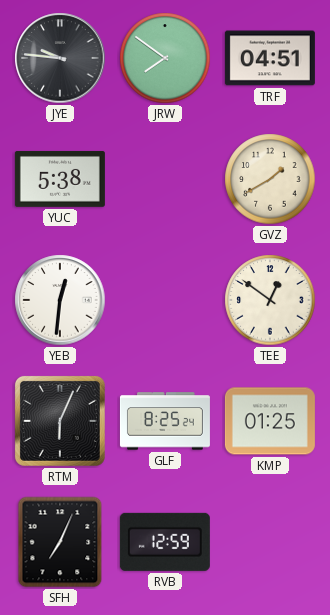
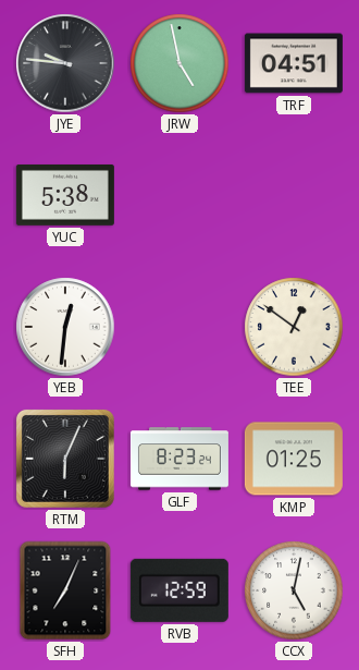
JRW: 7:51 -> 4:58
GVZ: 1:40 -> none
GLF: 8:25 -> 8:23
CCX: none -> 5:02
